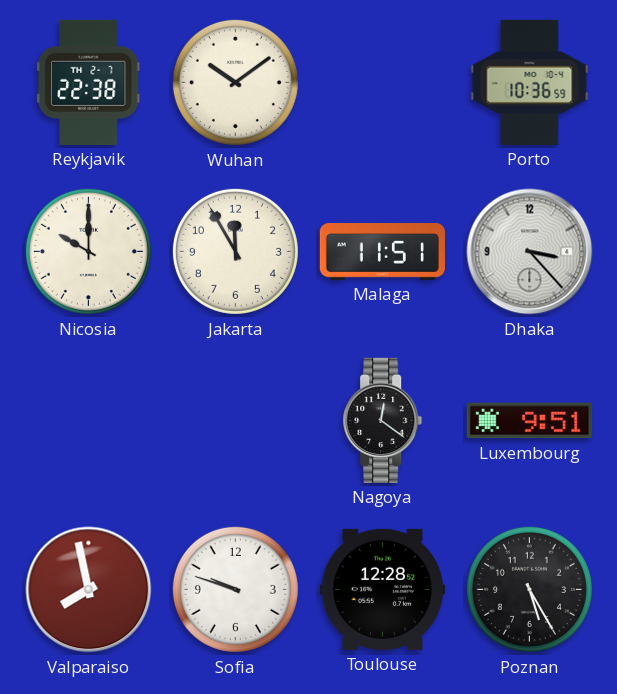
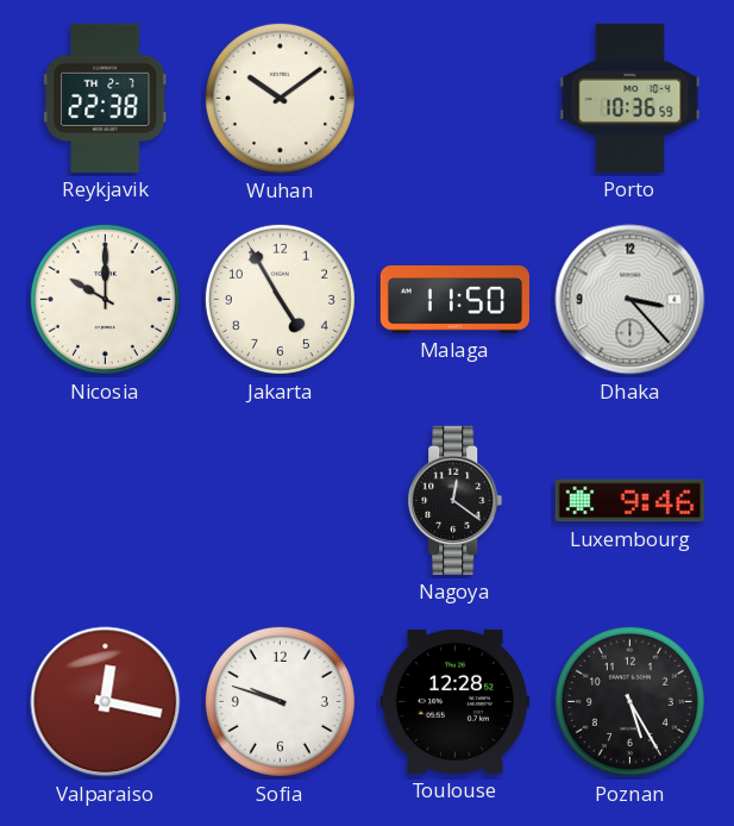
Jakarta: 11:55 -> 4:55
Malaga: 11:51 -> 11:50
Luxembourg: 9:51 -> 9:46
Valparaiso: 7:58 -> 12:17
